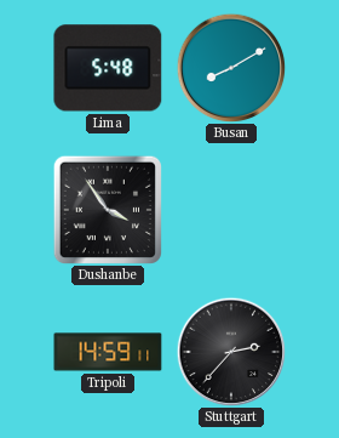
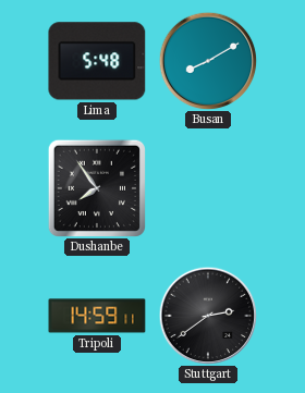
Dushanbe: 3:54 -> 7:54
Stuttgart: 2:37 -> 2:39
